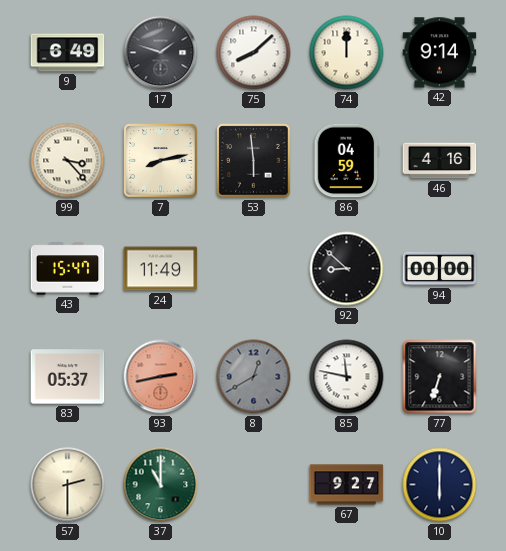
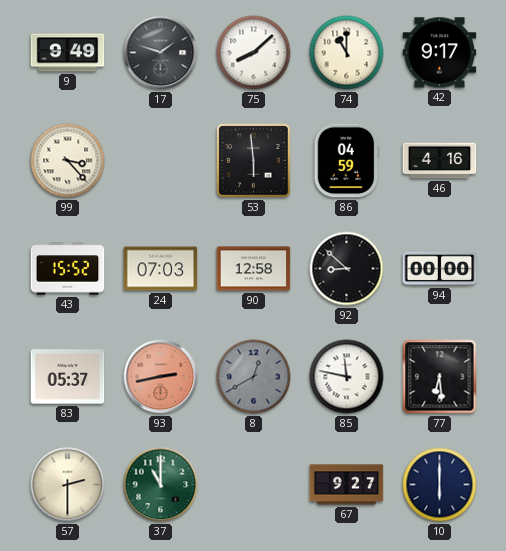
9: 6:49 -> 9:49
74: 12:00 -> 11:00
42: 9:14 -> 9:17
7: 8:13 -> none
43: 15:47 -> 15:52
24: 11:49 -> 07:03
90: none -> 12:58
77: 6:33 -> 6:29
